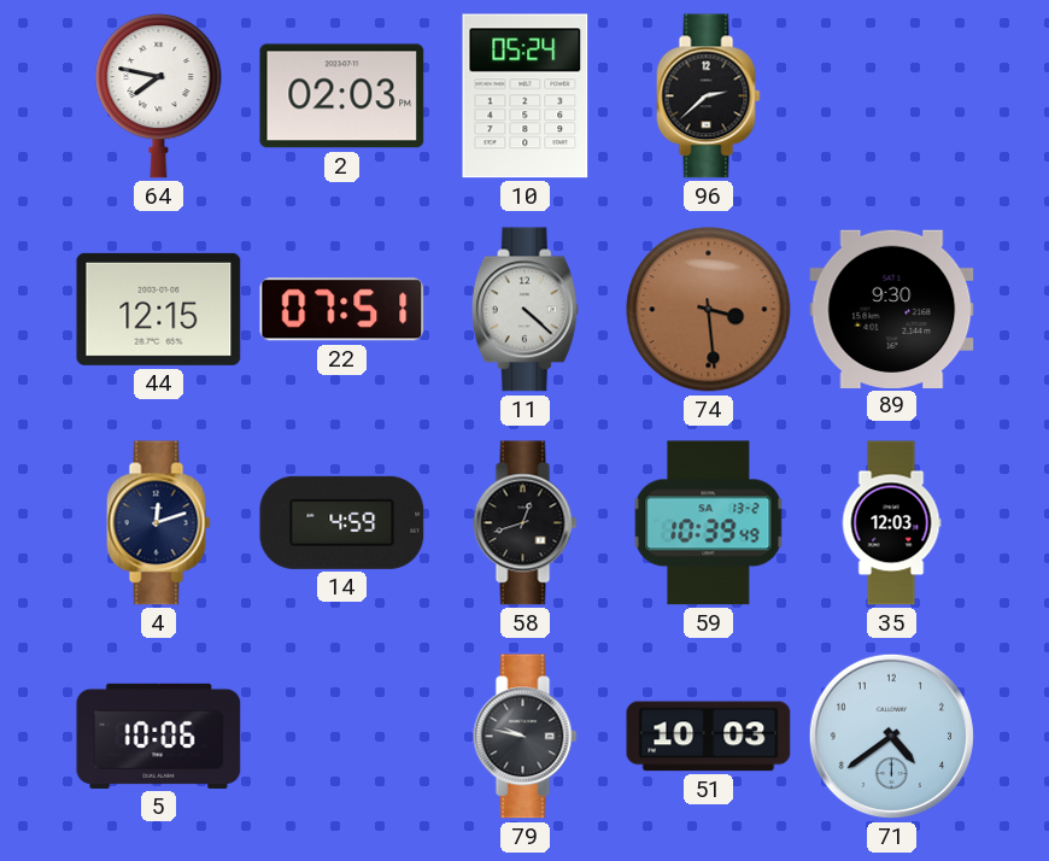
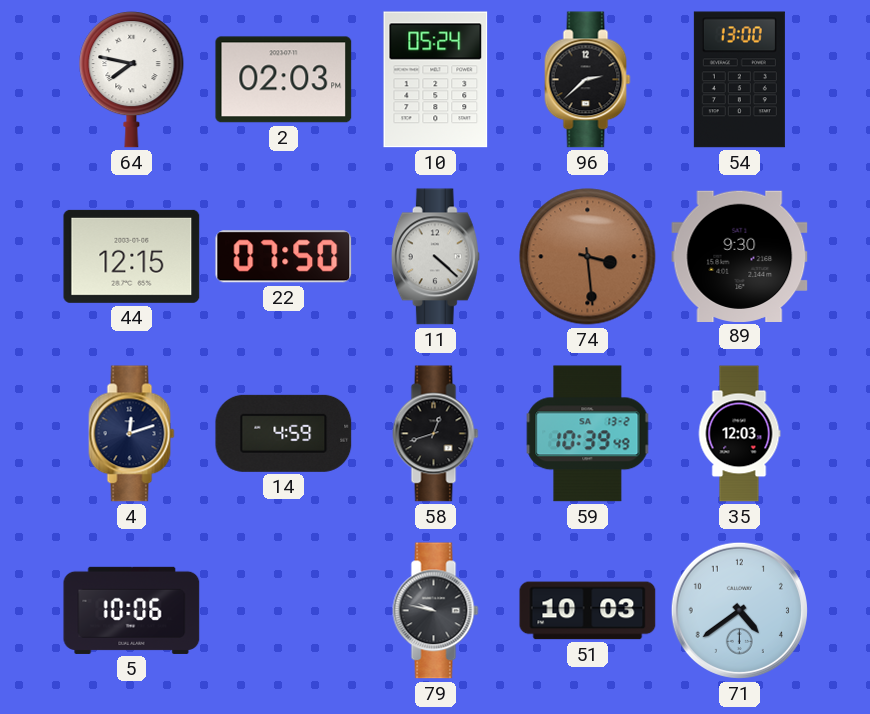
54: none -> 13:00
22: 07:51 -> 07:50
